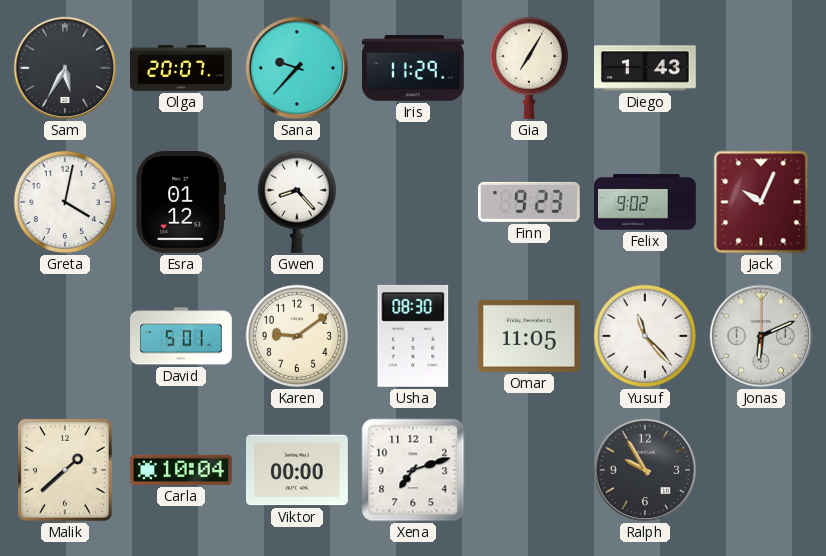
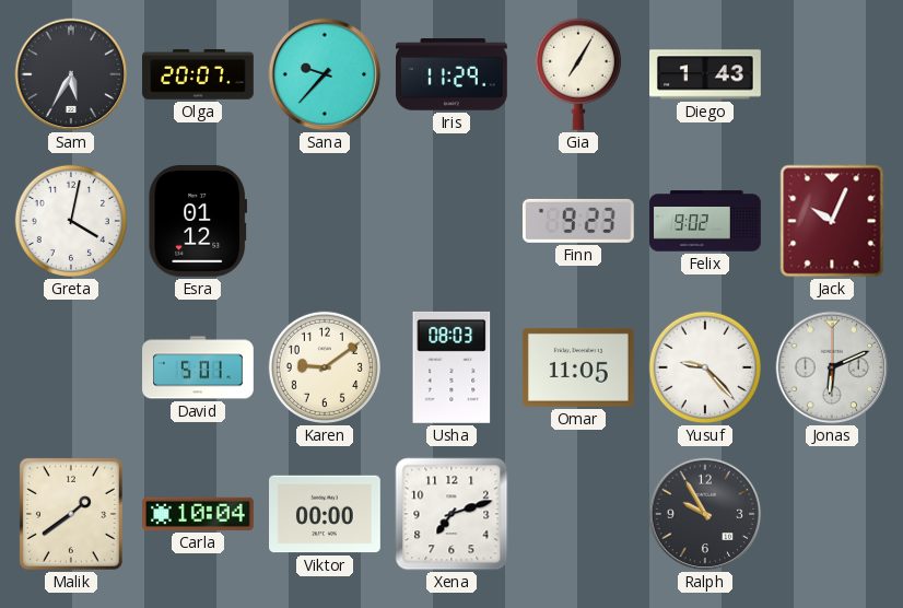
Gwen: 8:23 -> none
Usha: 08:30 -> 08:03
Yusuf: 11:23 -> 9:23
Malik: 1:38 -> 1:39
